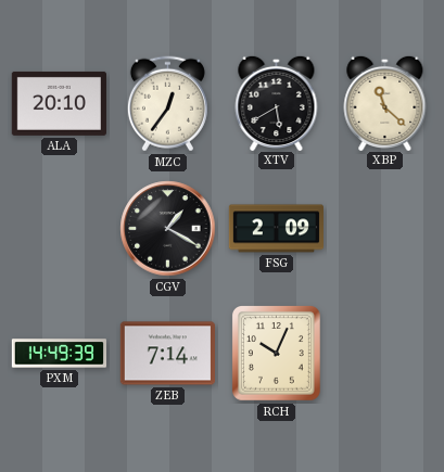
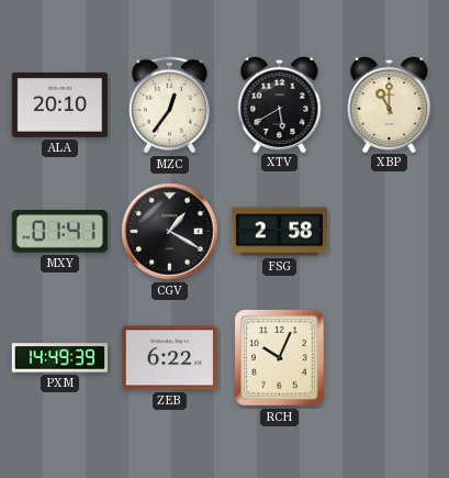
XBP: 11:22 -> 11:00
MXY: none -> 01:41
FSG: 2:09 -> 2:58
ZEB: 7:14 -> 6:22
